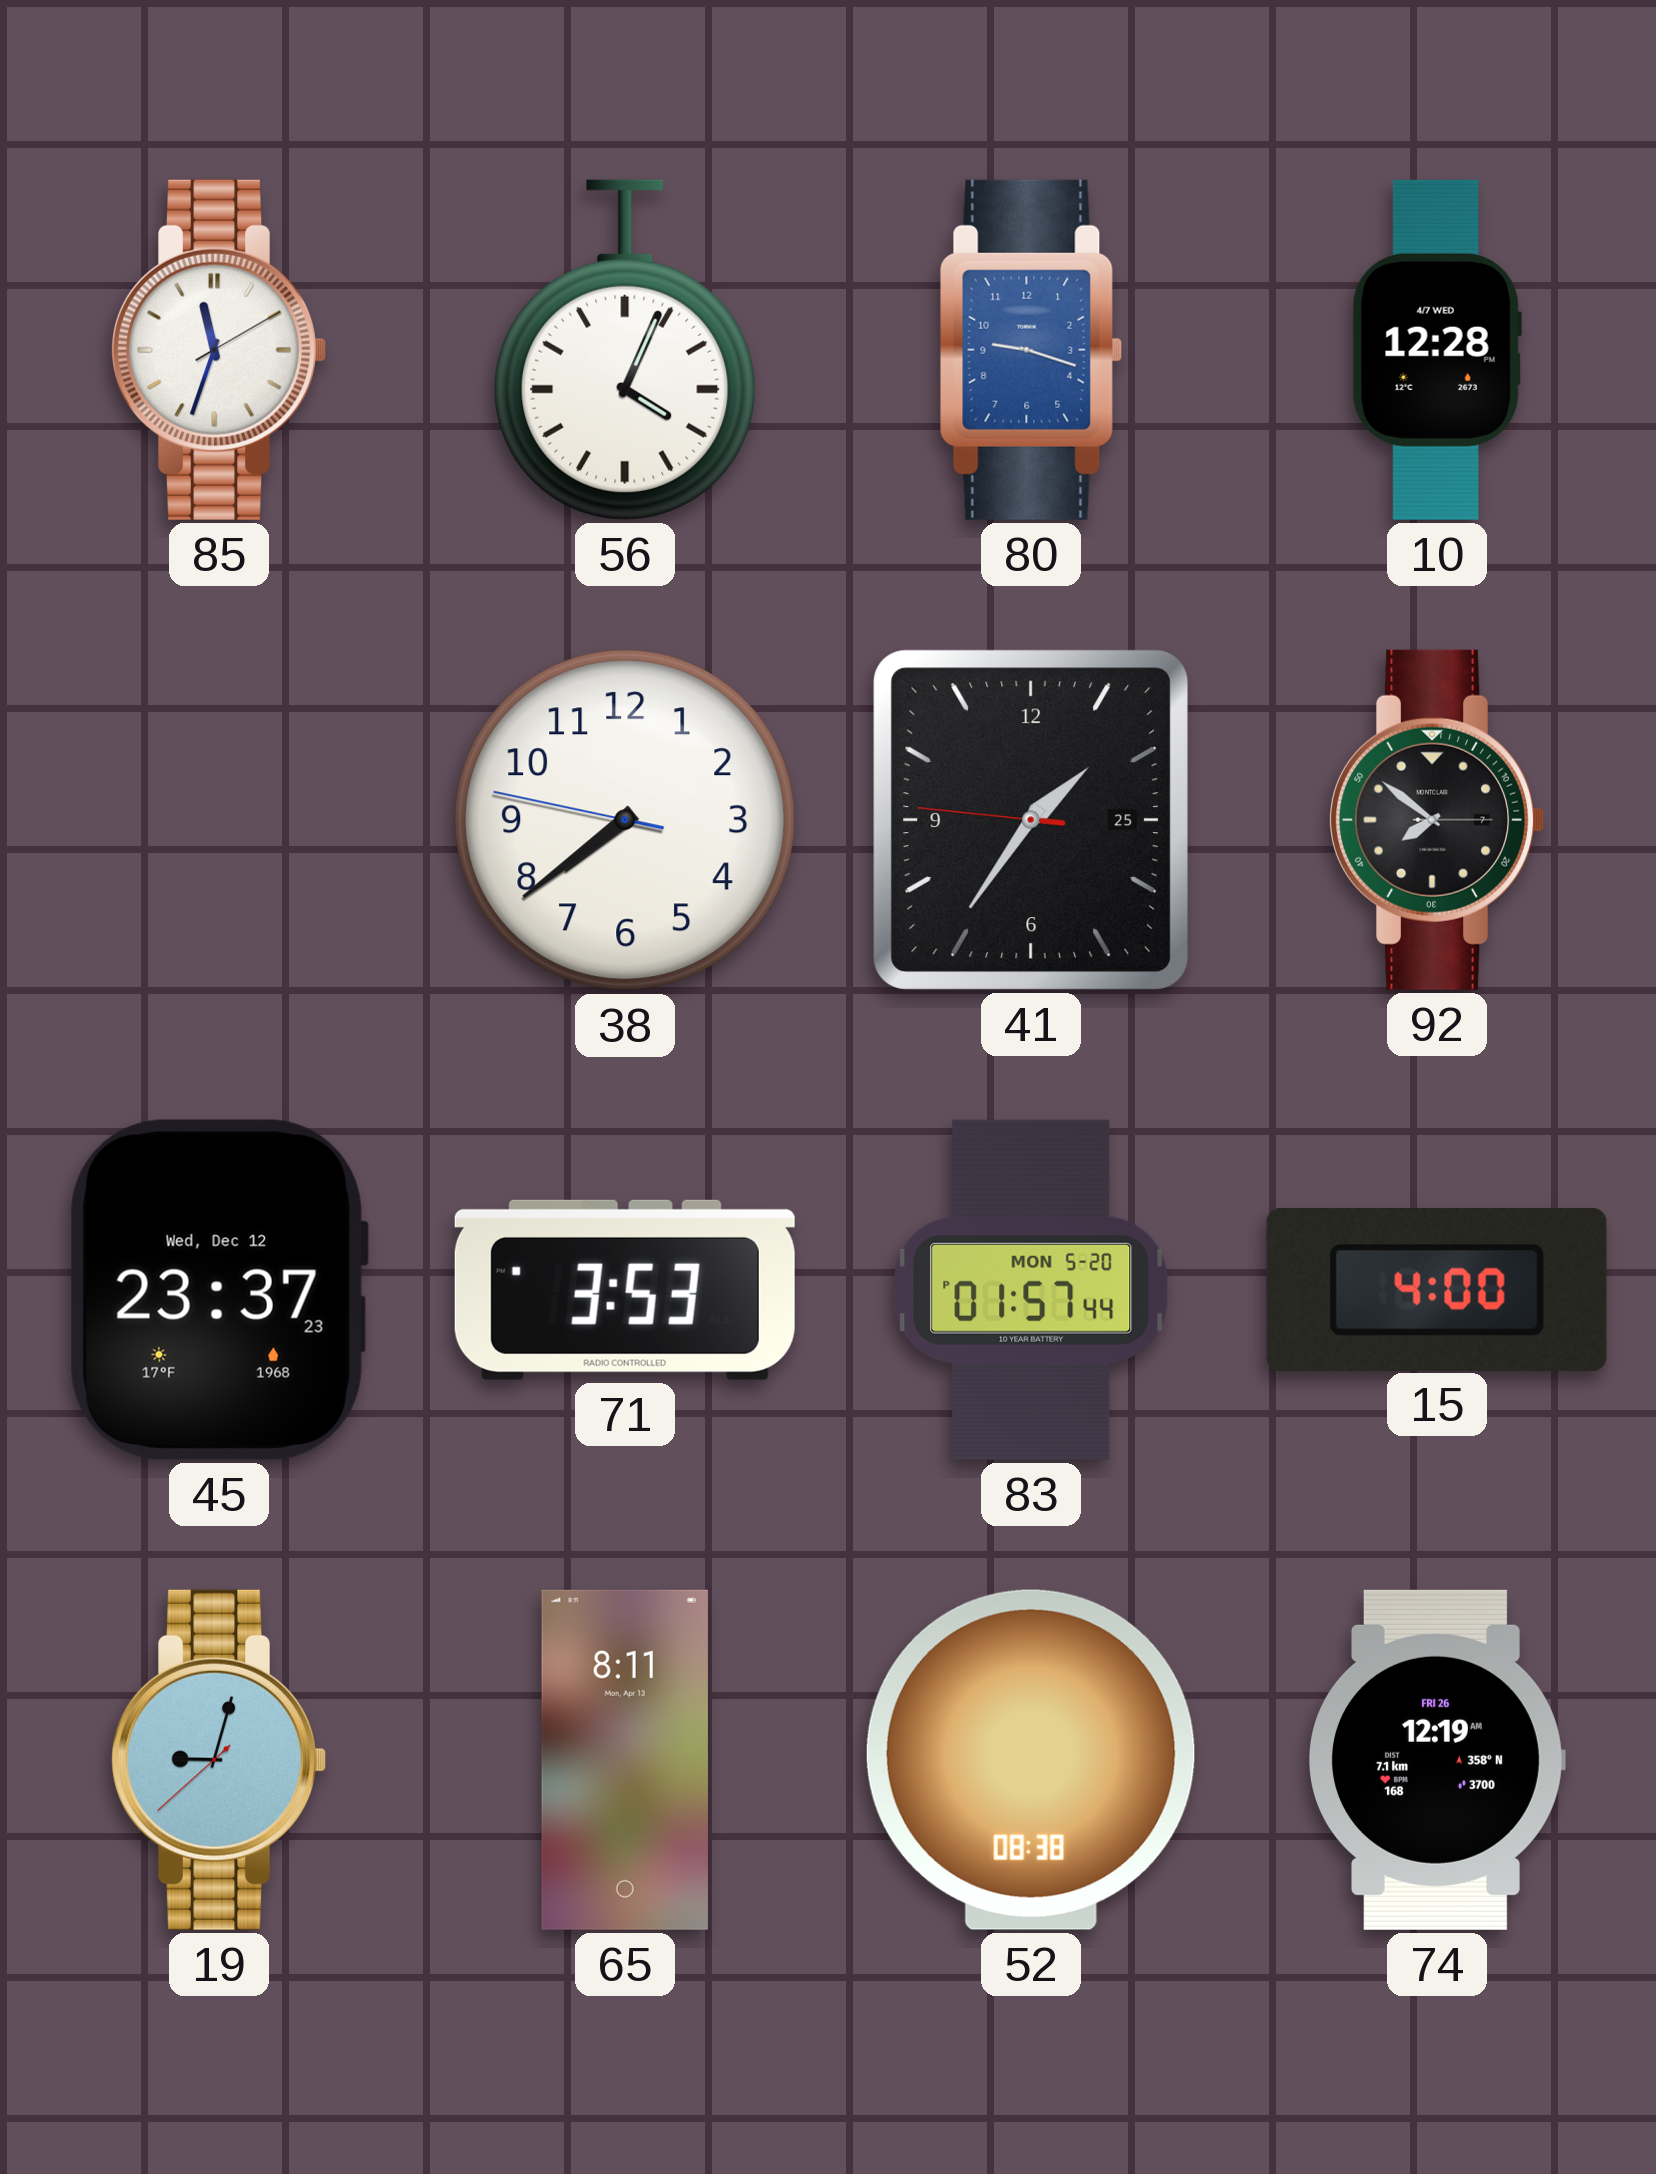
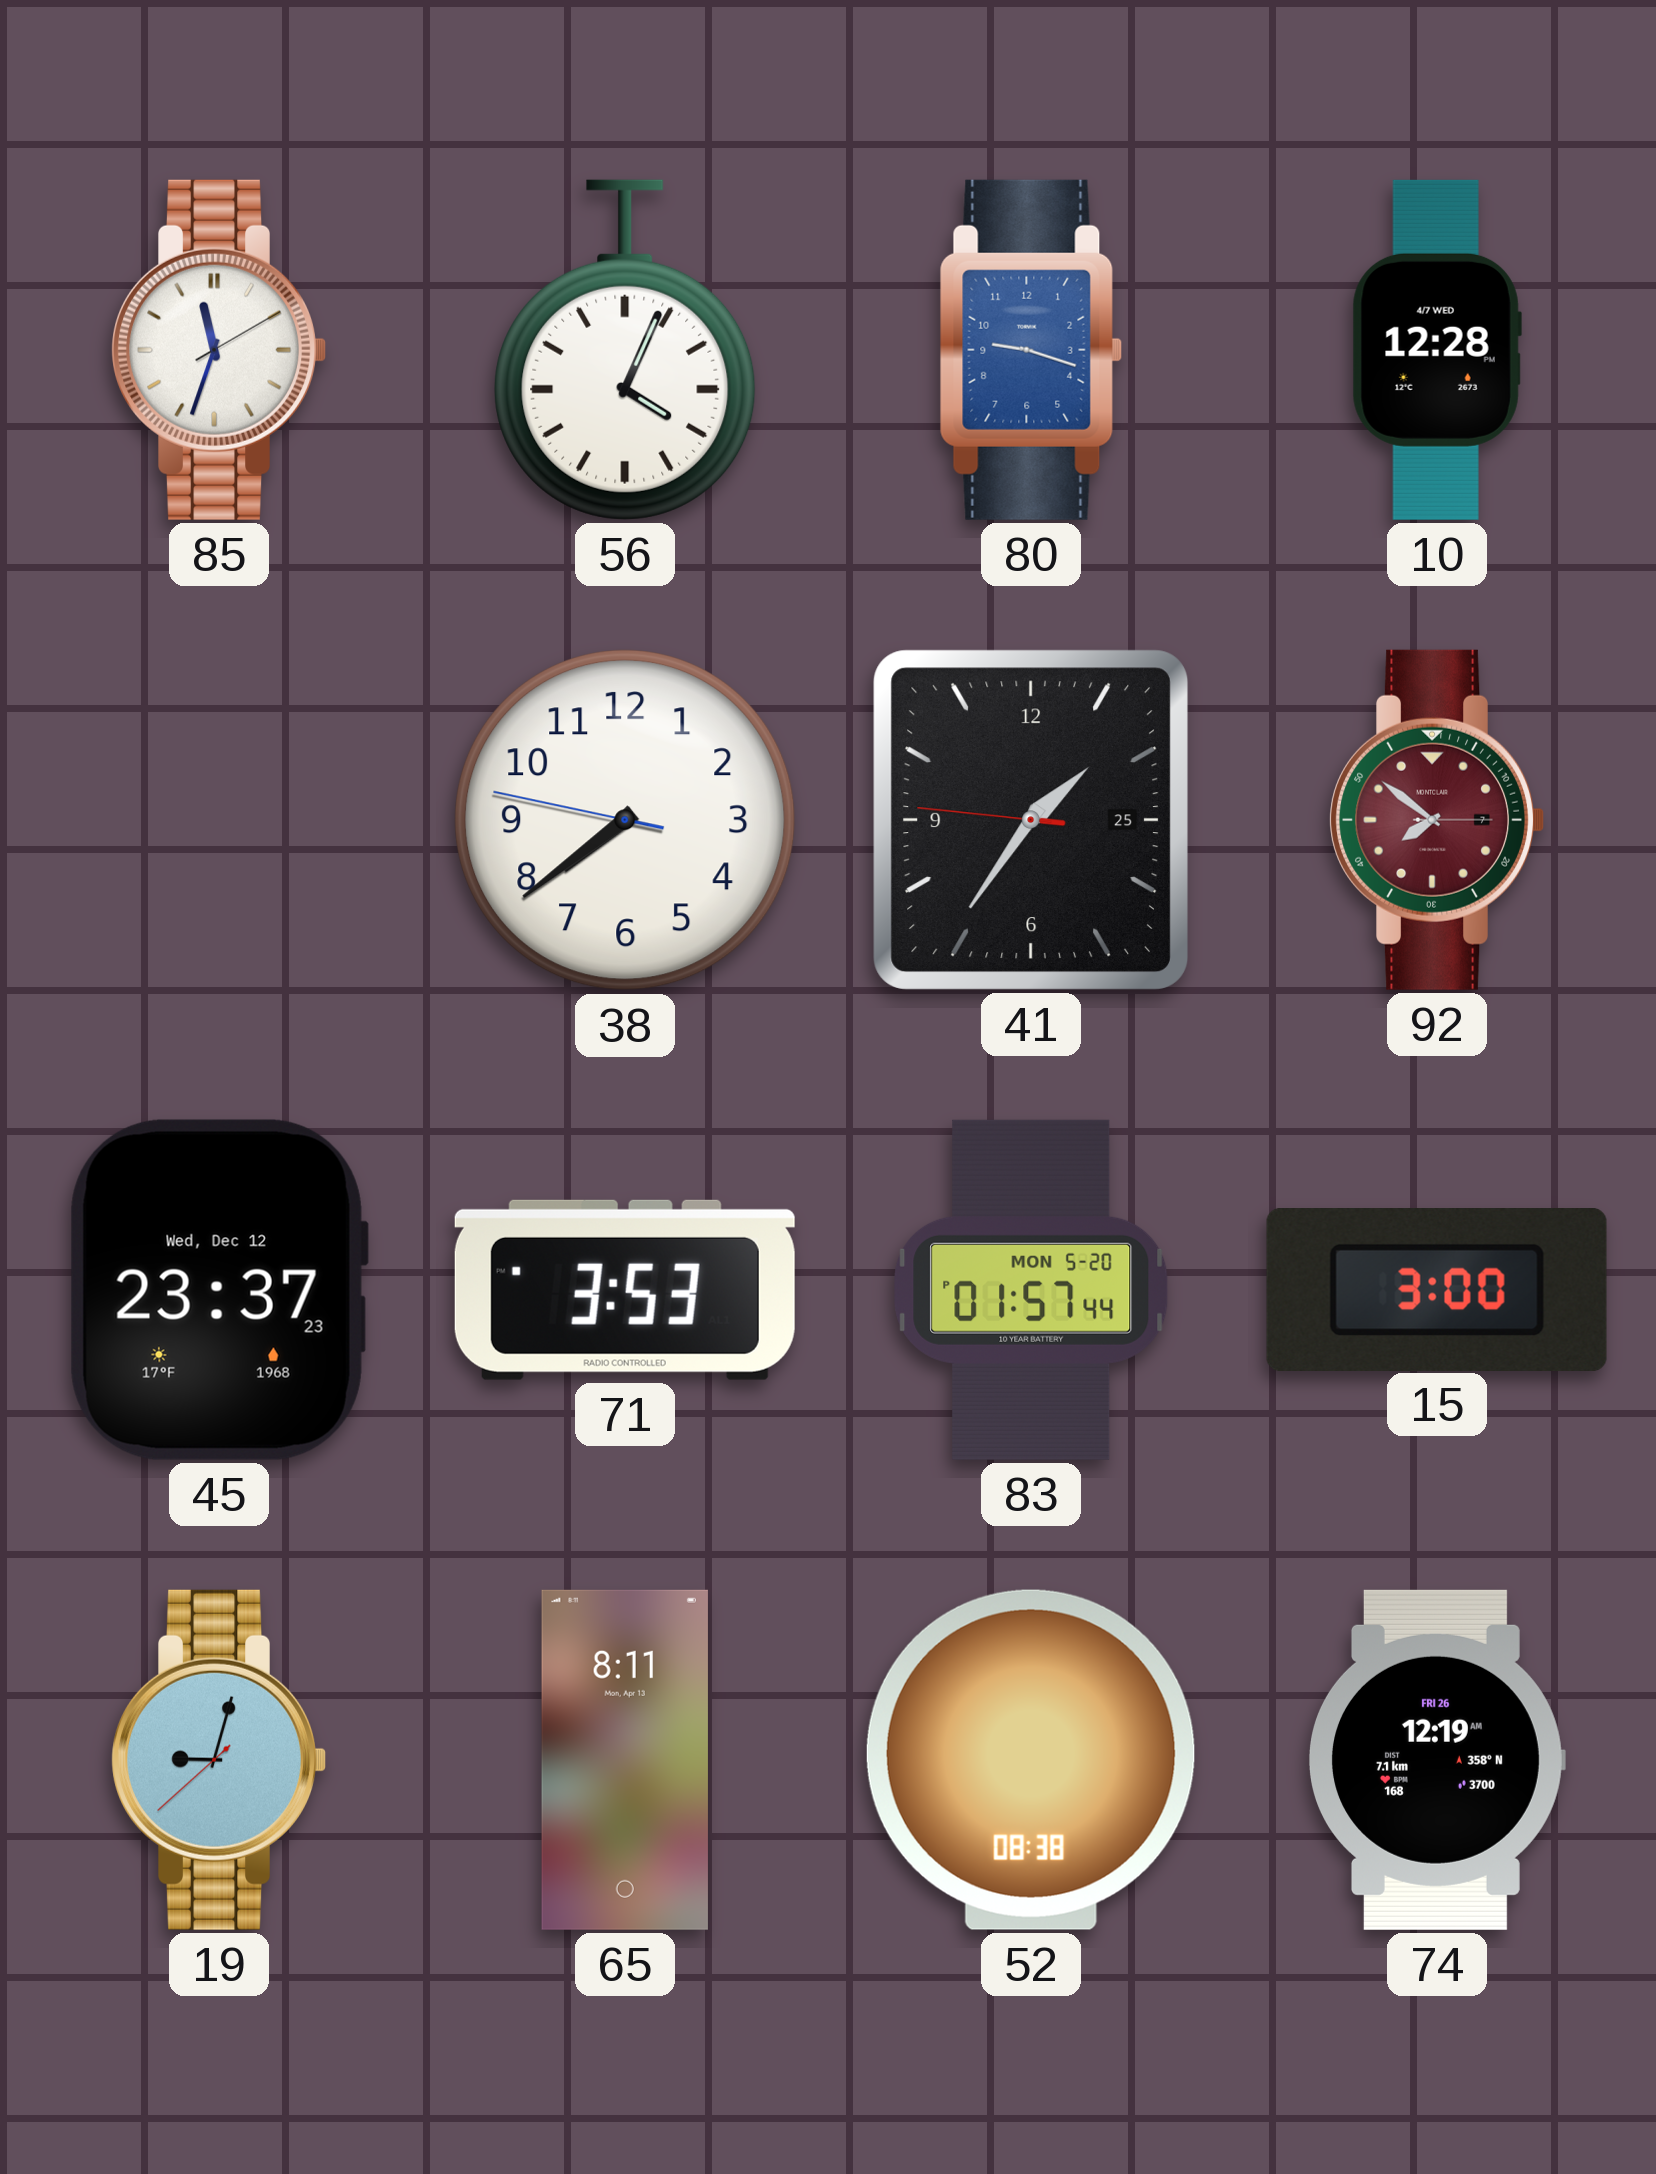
92 dial: black -> burgundy
15: 4:00 -> 3:00
